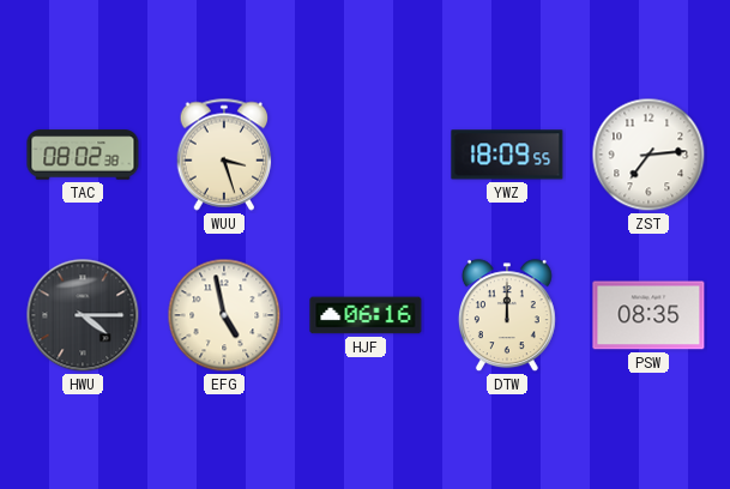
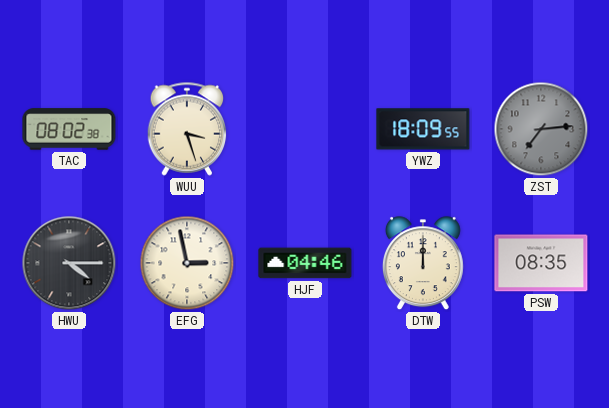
ZST dial: white -> grey
EFG: 4:58 -> 2:58
HJF: 06:16 -> 04:46
